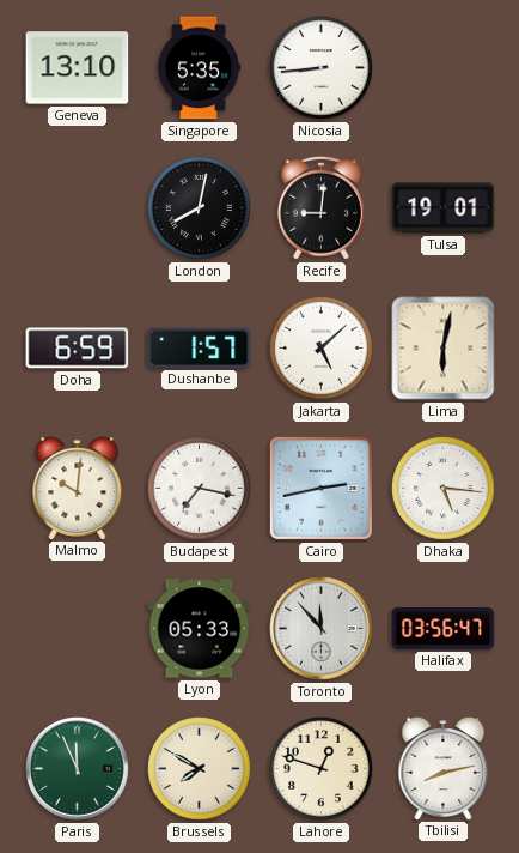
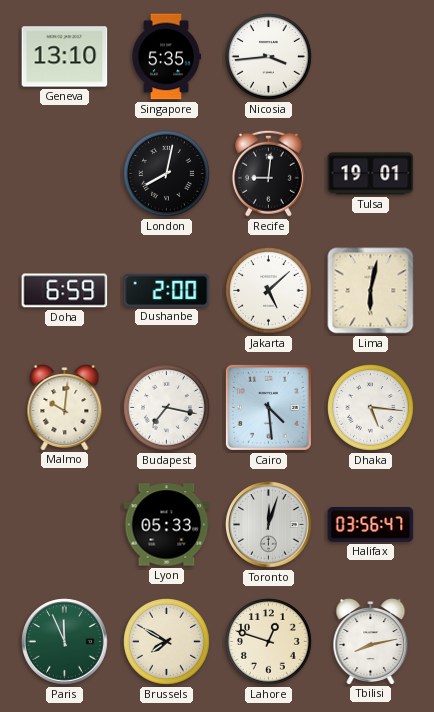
Nicosia: 8:44 -> 3:44
Dushanbe: 1:57 -> 2:00
Cairo: 2:43 -> 4:29
Toronto: 11:53 -> 12:03
